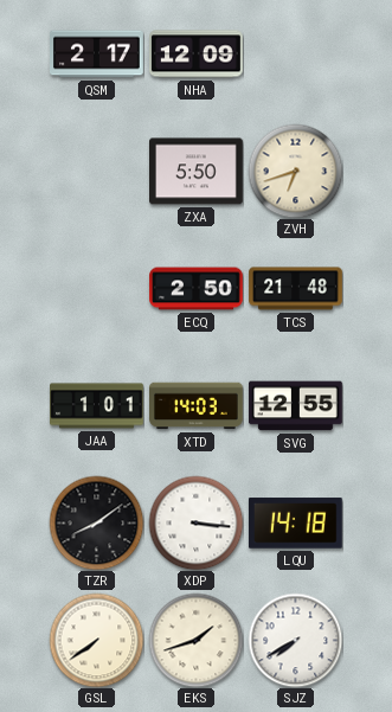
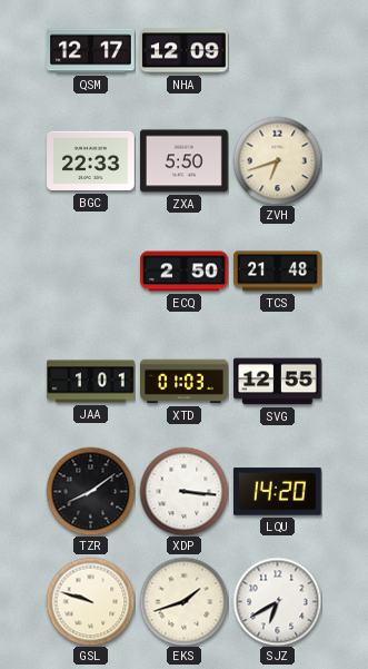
QSM: 2:17 -> 12:17
BGC: none -> 22:33
XTD: 14:03 -> 01:03
LQU: 14:18 -> 14:20
GSL: 7:39 -> 9:48
SJZ: 7:40 -> 6:40
